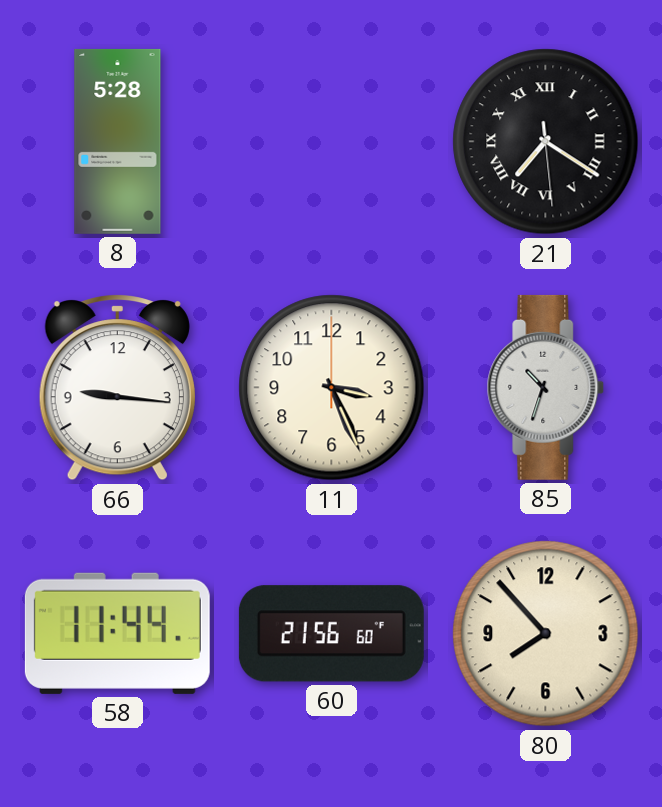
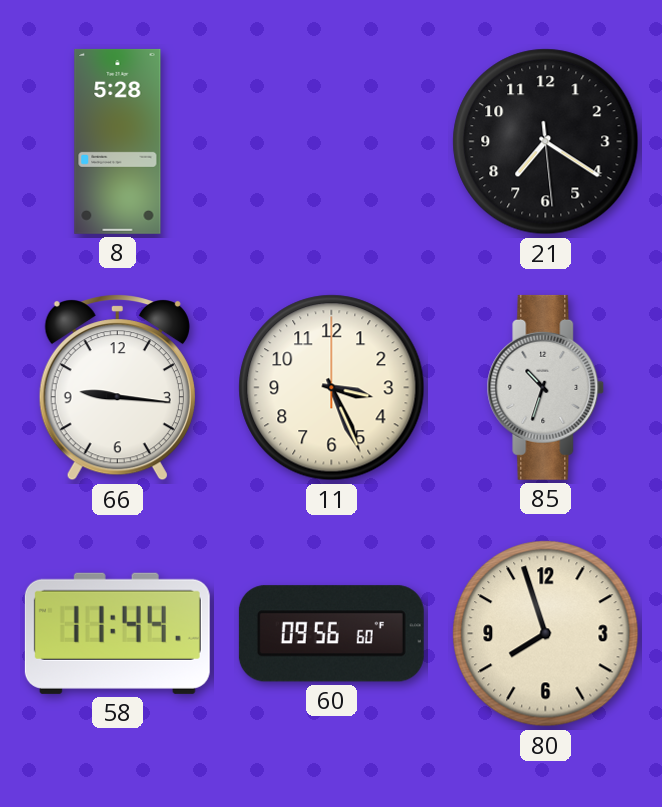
21 numerals: Roman -> Arabic
60: 21:56 -> 09:56
80: 7:53 -> 7:57
